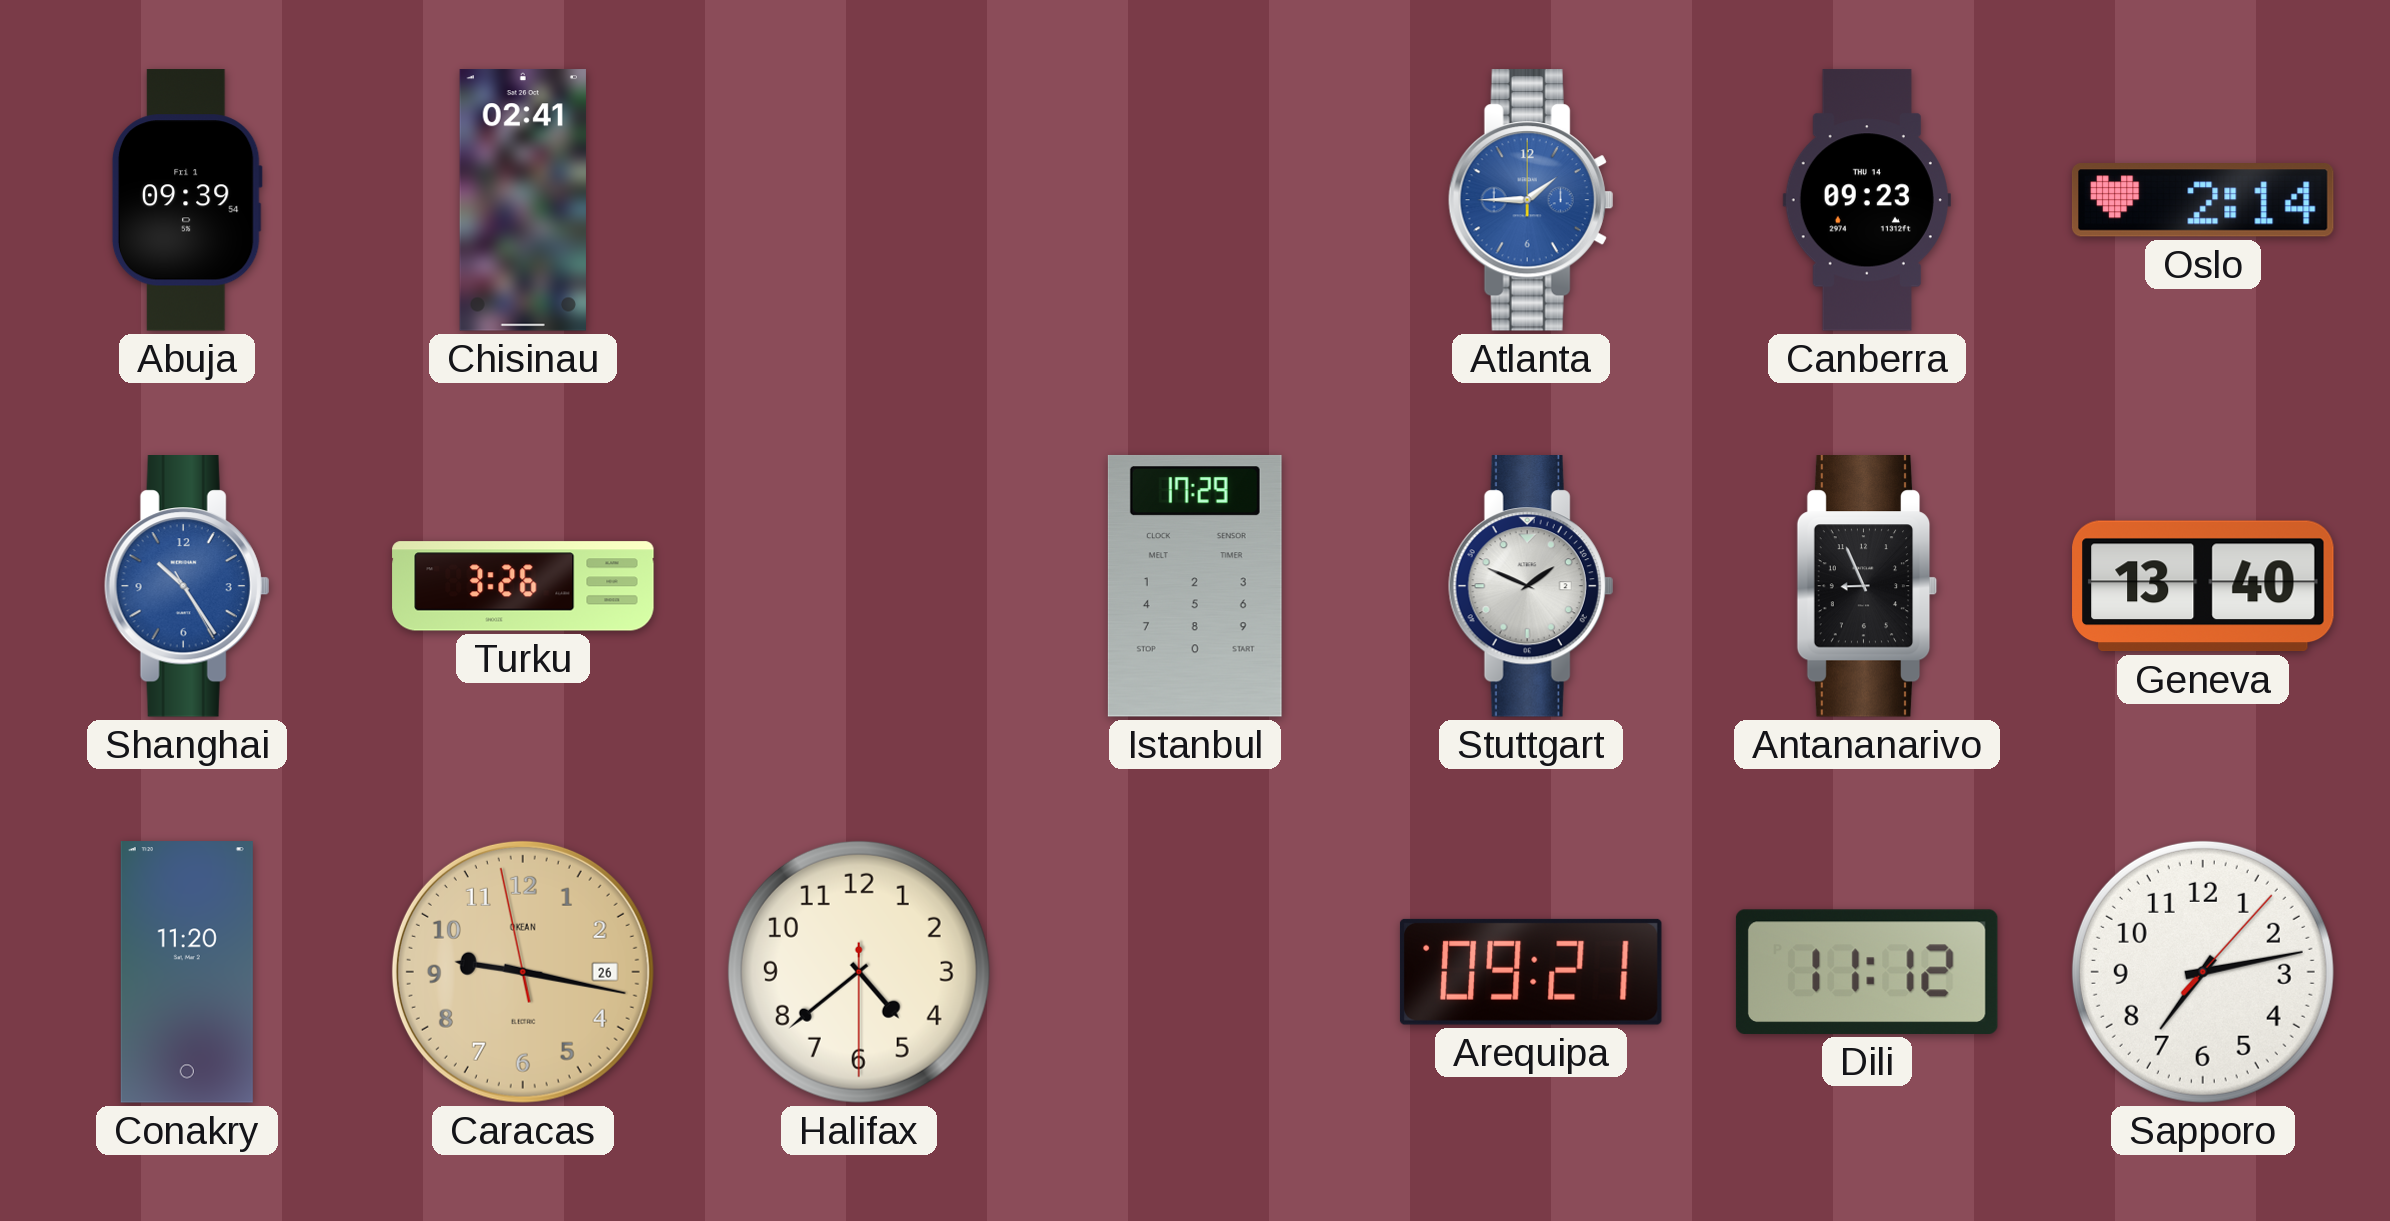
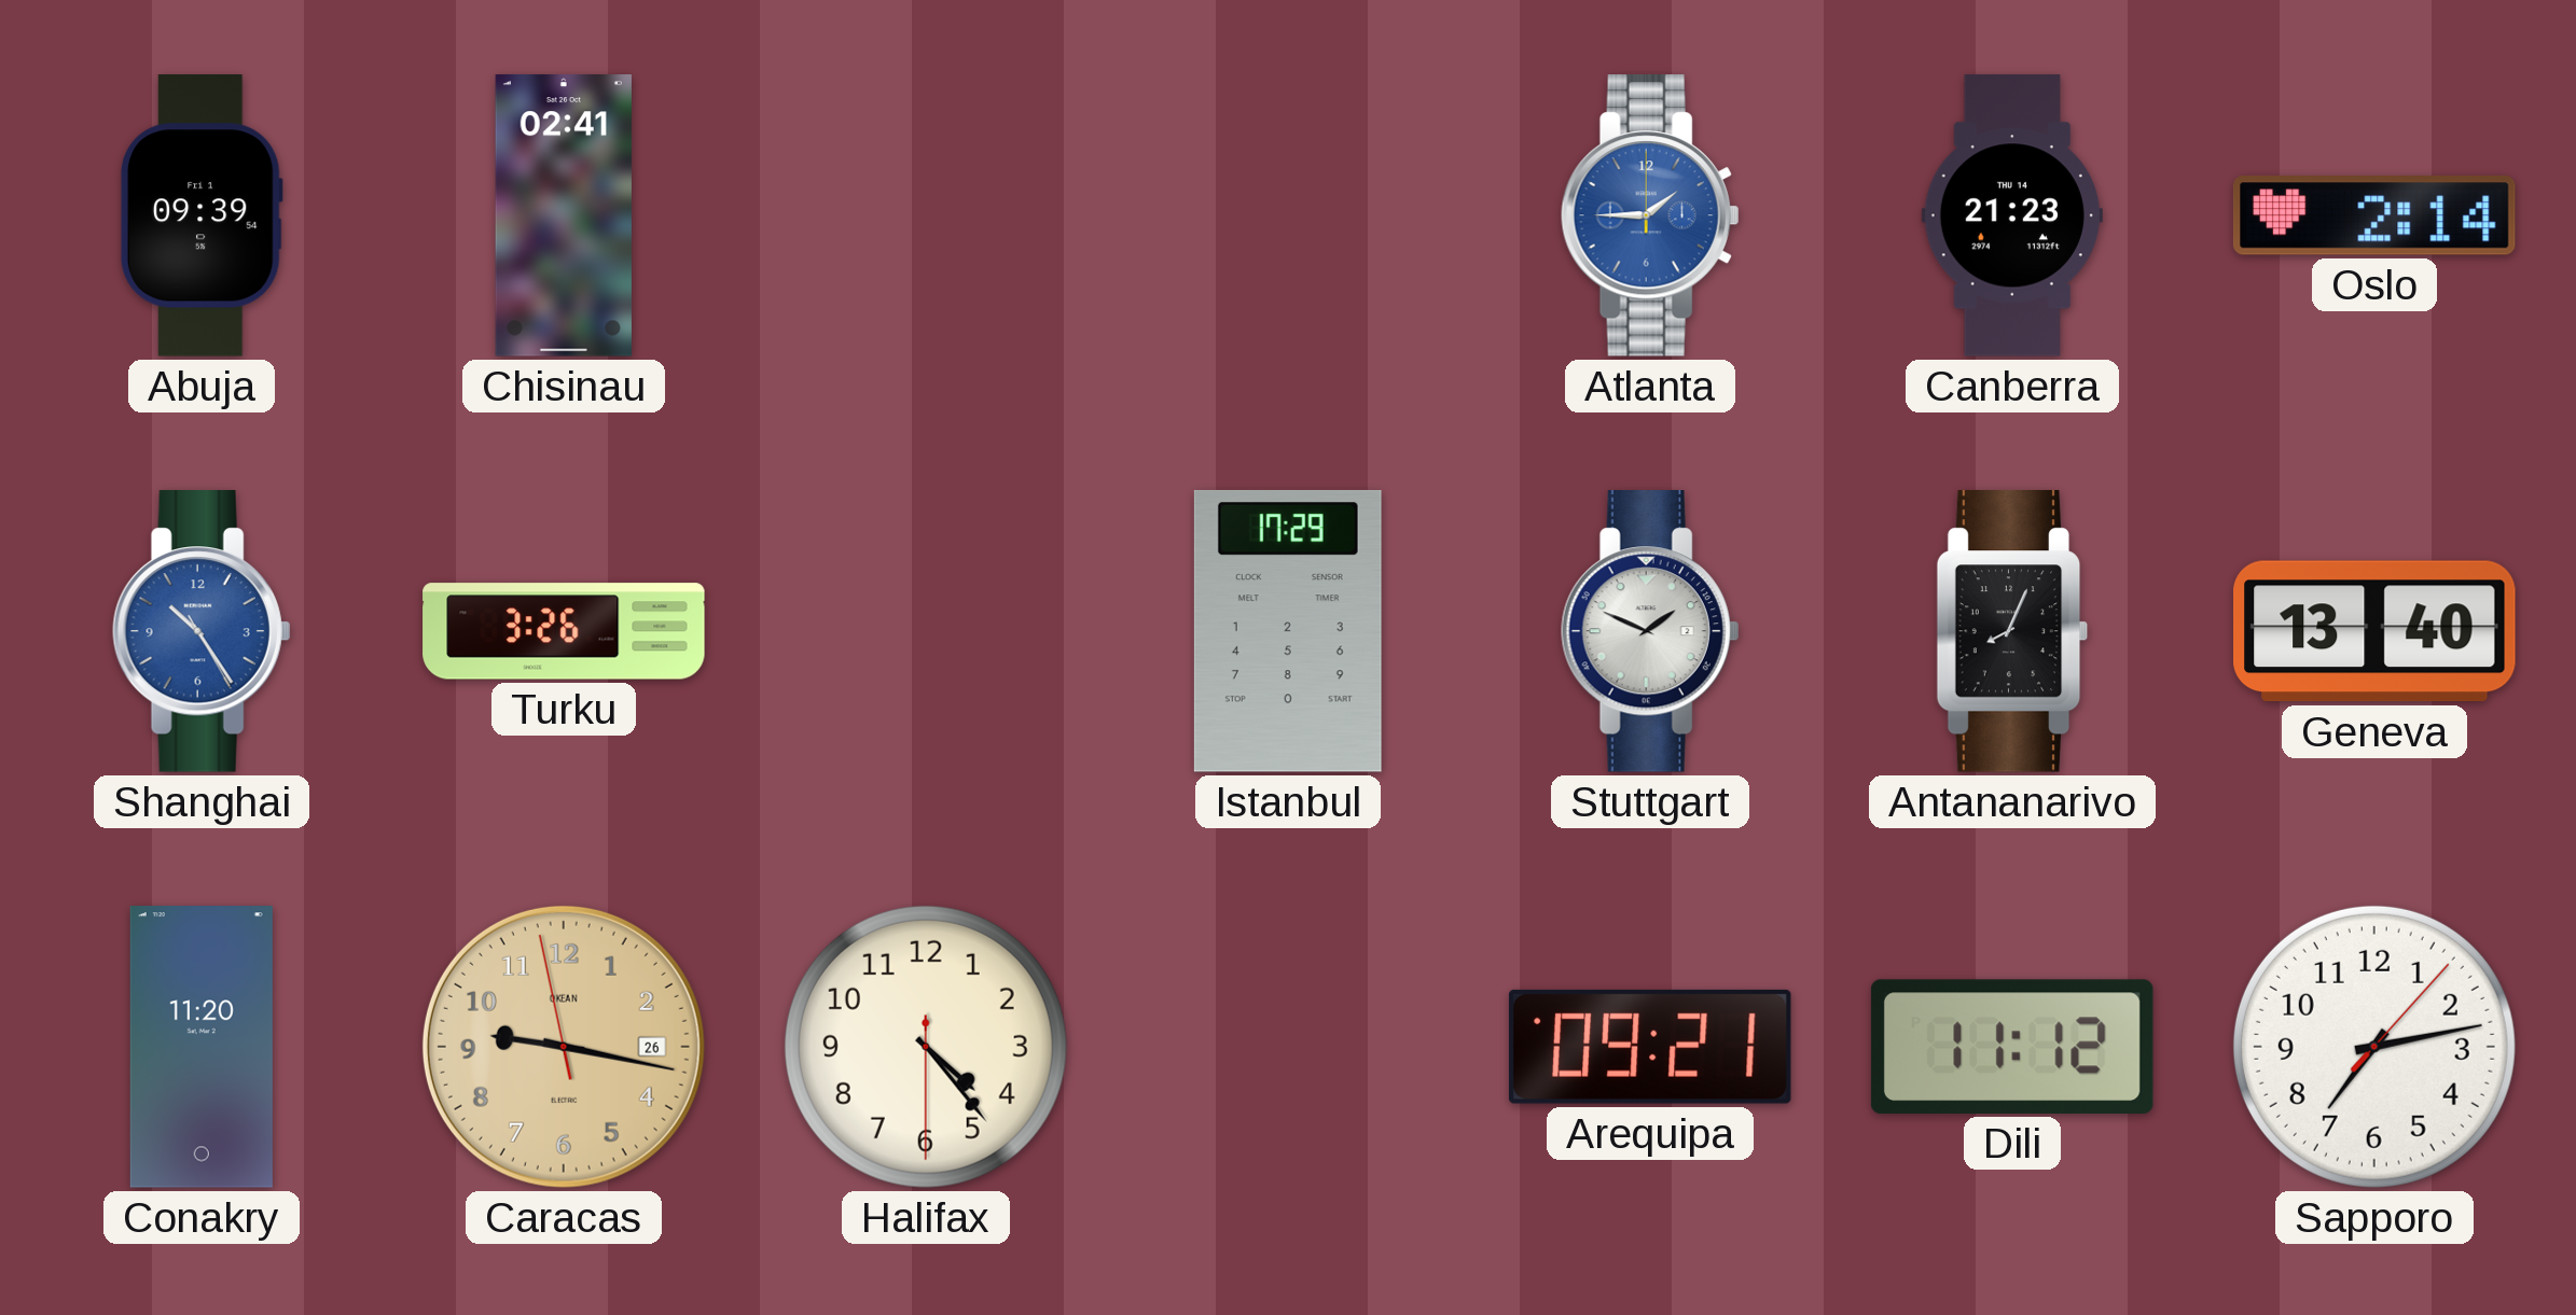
Canberra: 09:23 -> 21:23
Antananarivo: 8:56 -> 8:04
Halifax: 4:38 -> 4:23
